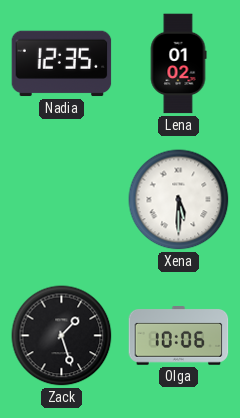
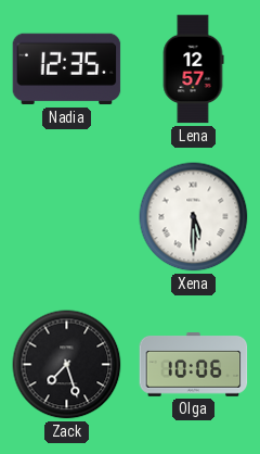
Lena: 01:02 -> 12:57
Zack: 1:27 -> 7:27
